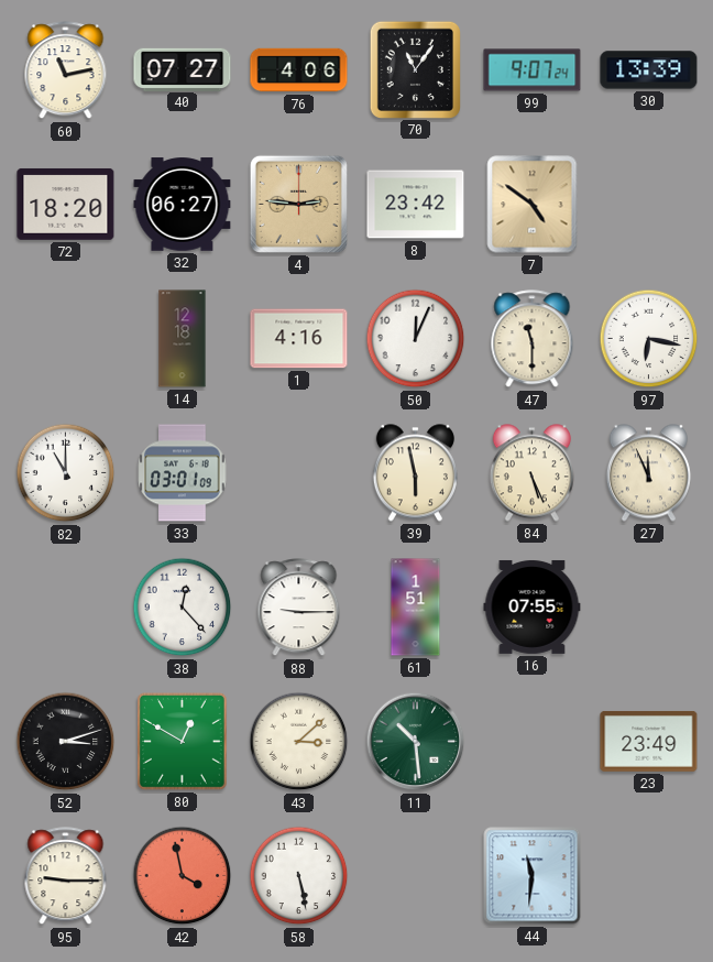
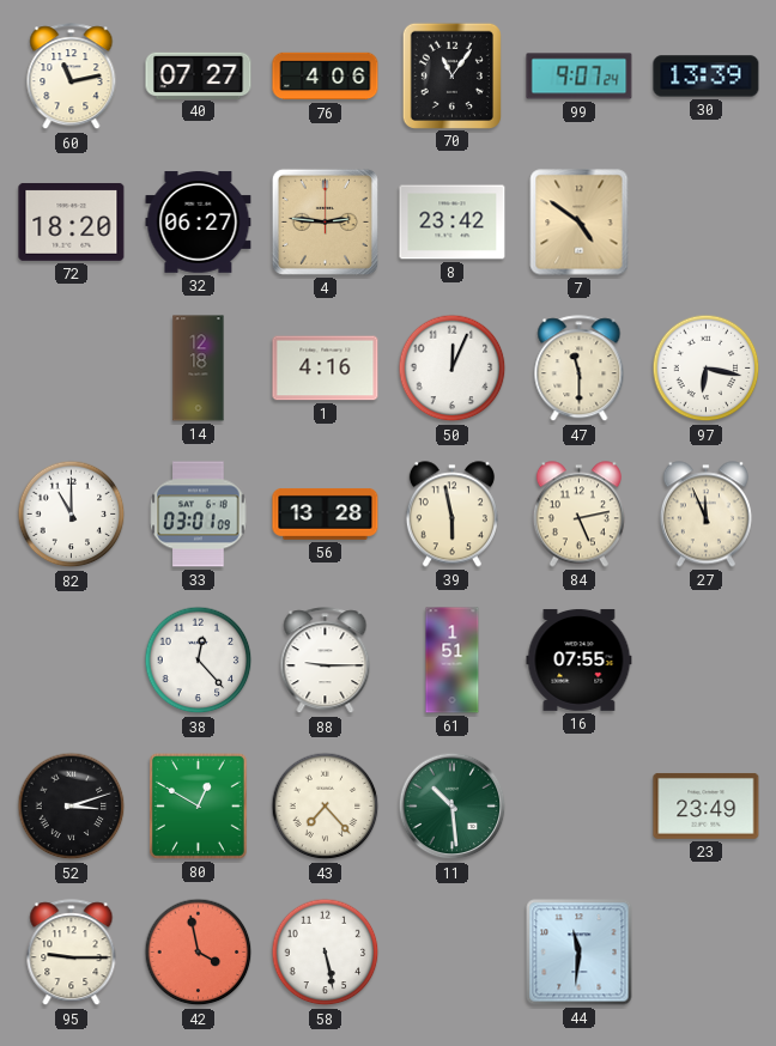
56: none -> 13:28
84: 5:26 -> 5:13
43: 3:08 -> 7:23
